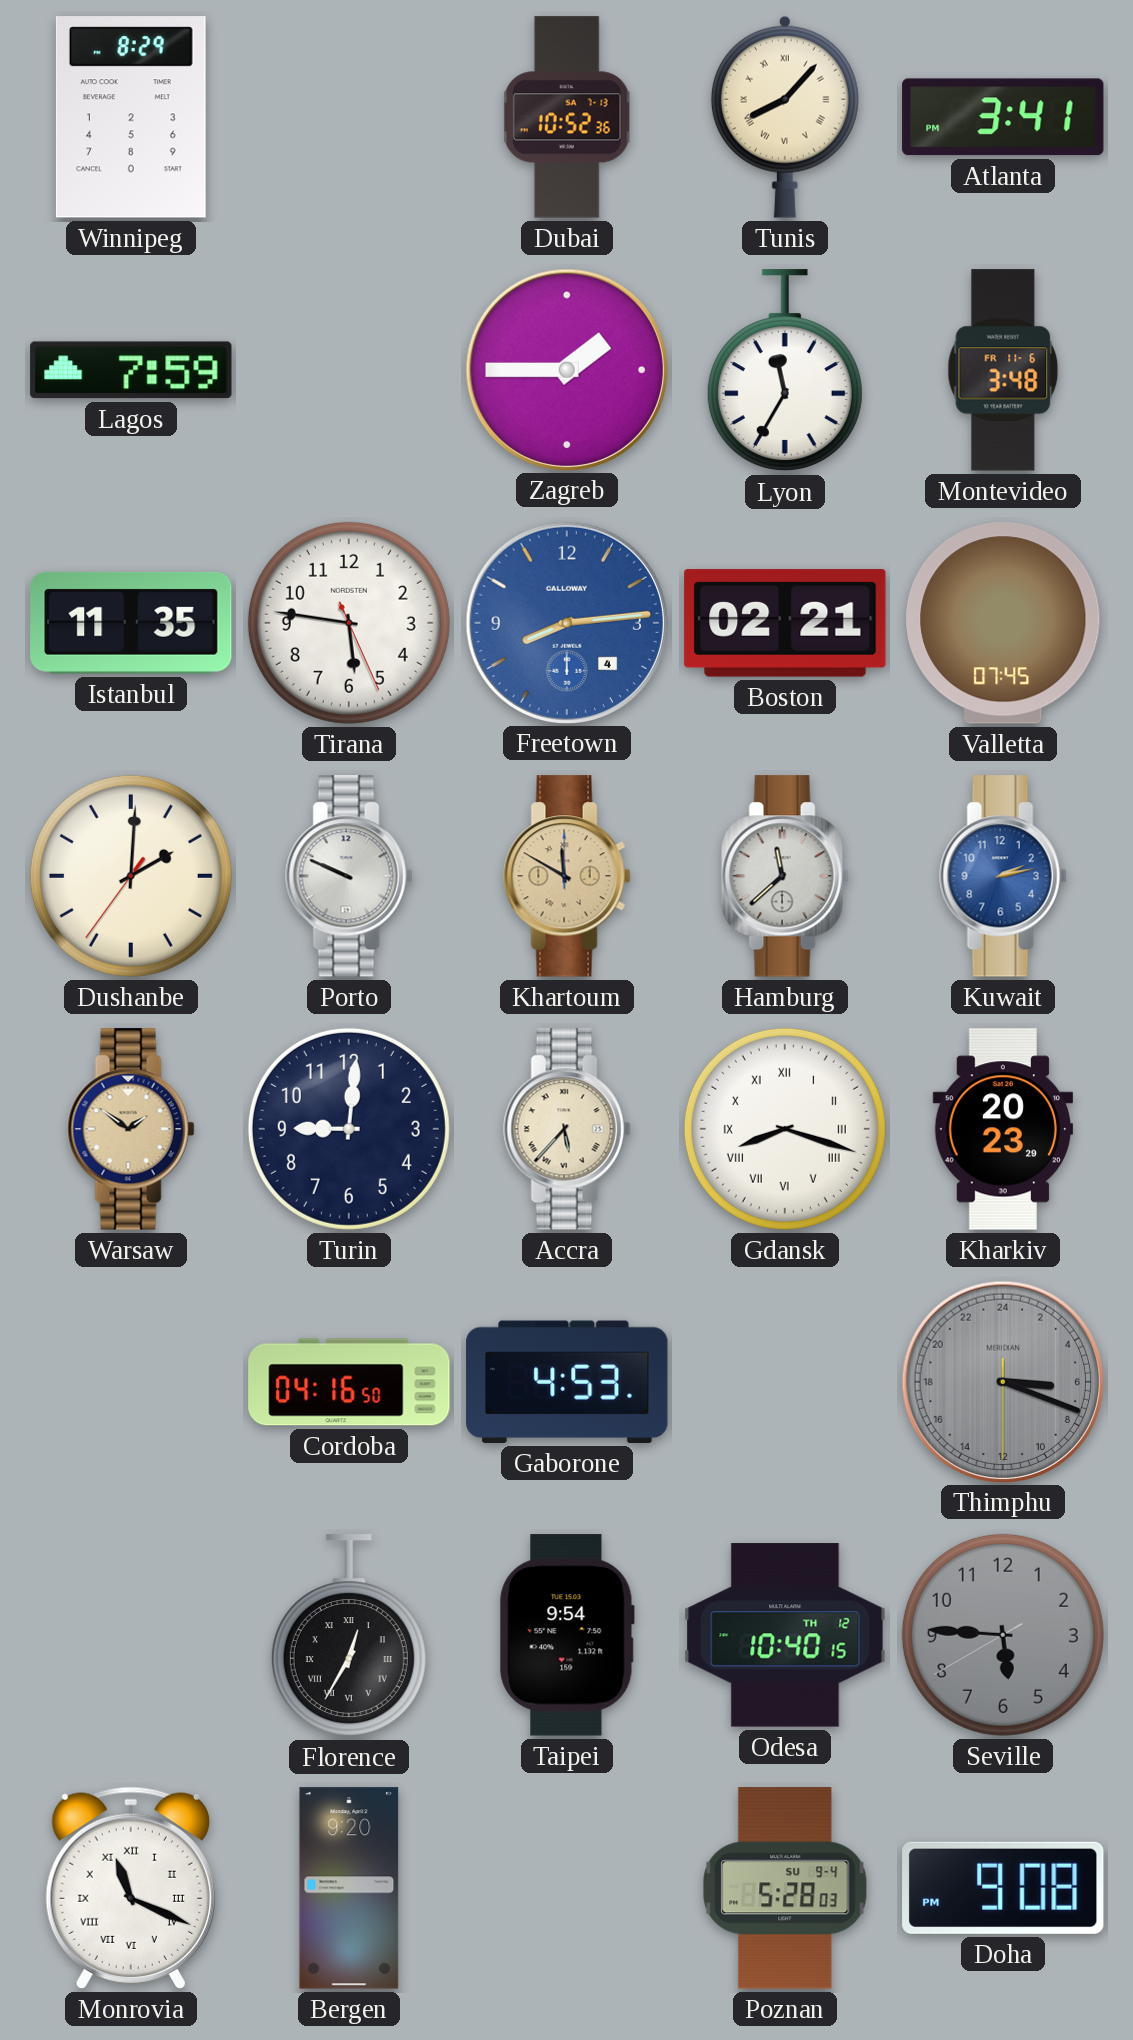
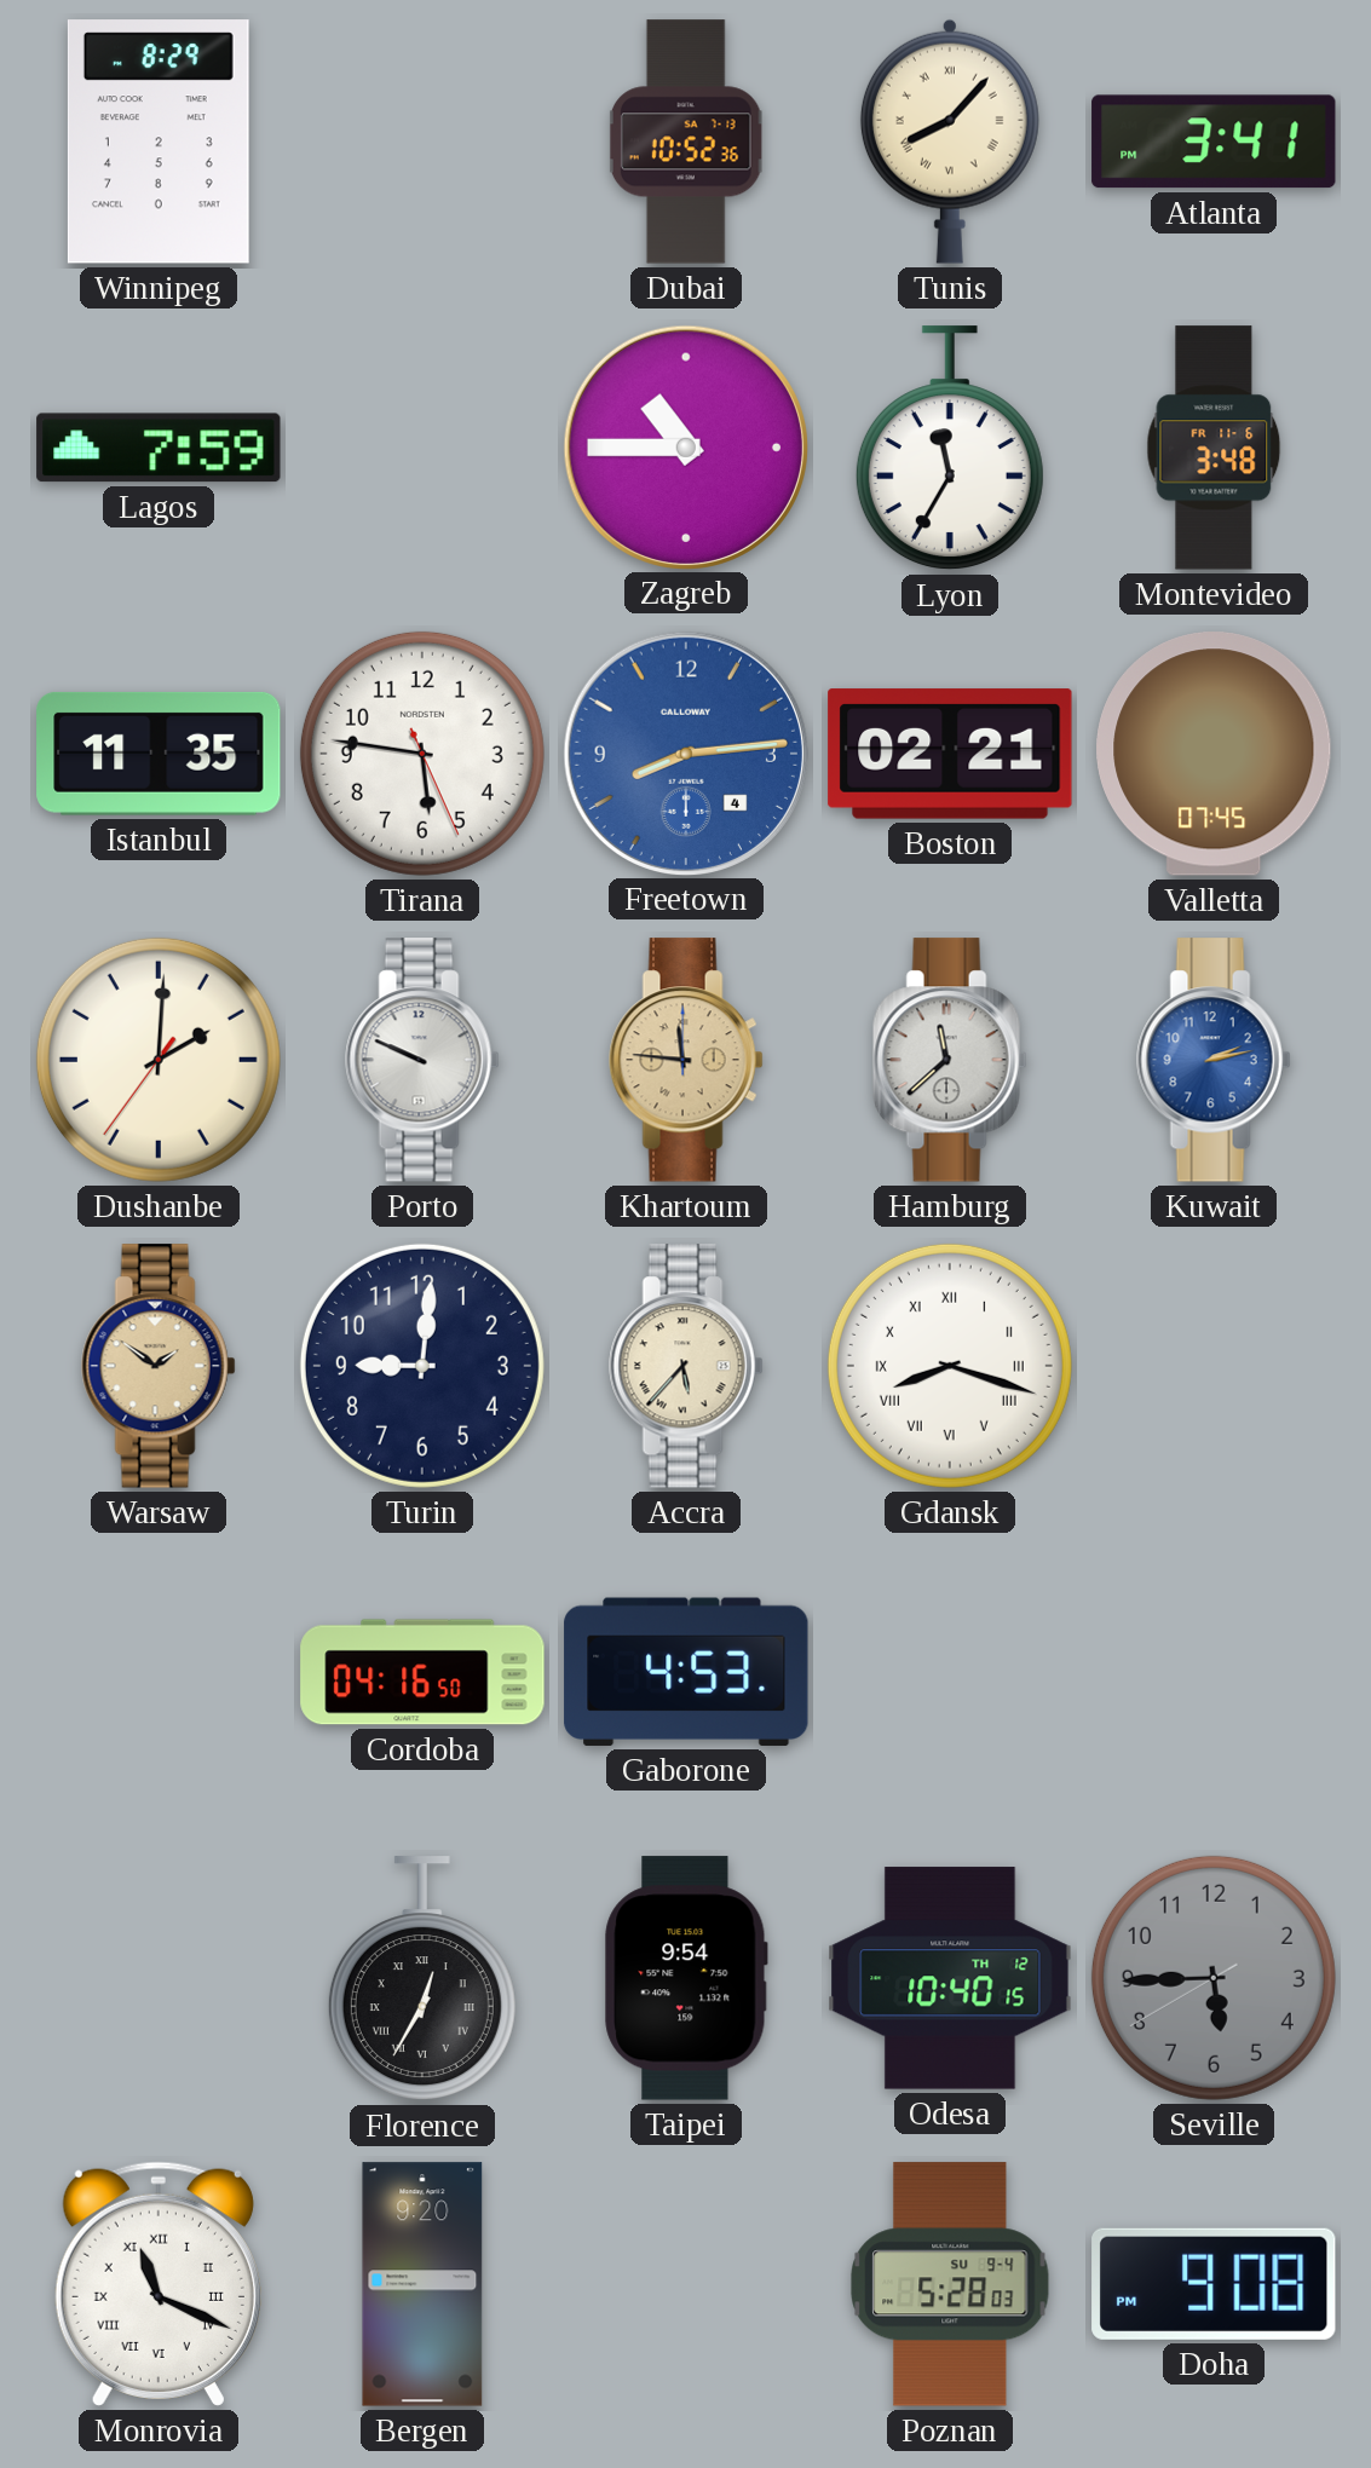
Zagreb: 1:45 -> 10:45
Khartoum: 11:50 -> 11:46
Kharkiv: 20:23 -> none
Thimphu: 6:18 -> none
Seville: 5:45 -> 5:44
